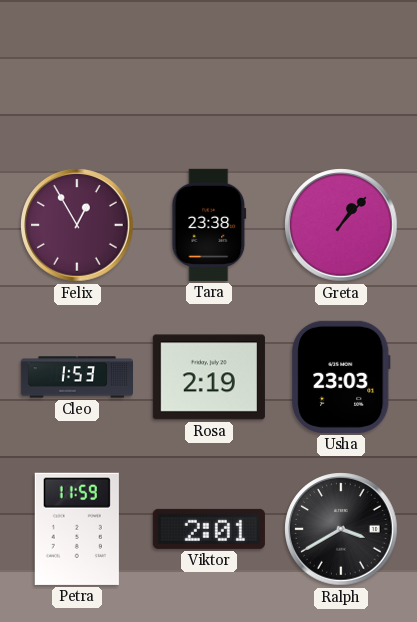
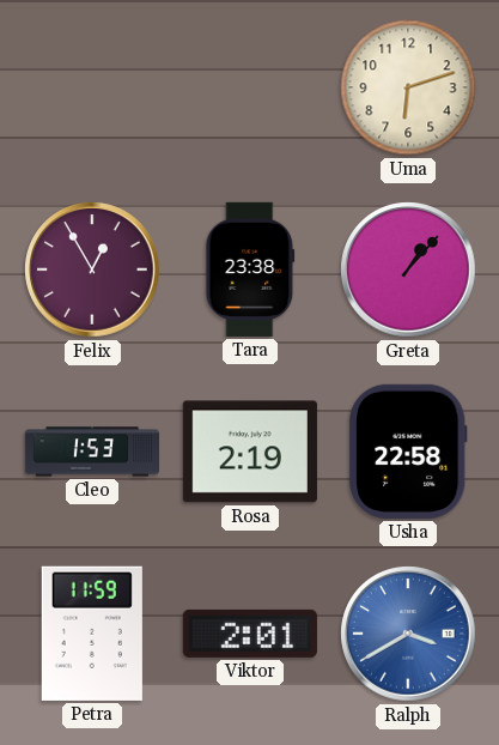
Uma: none -> 6:12
Usha: 23:03 -> 22:58
Ralph dial: black -> blue
